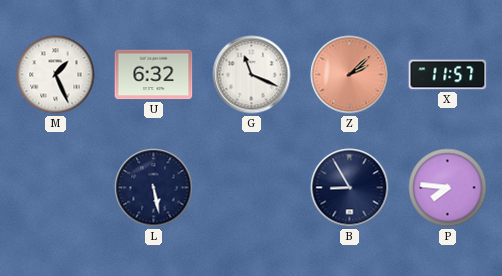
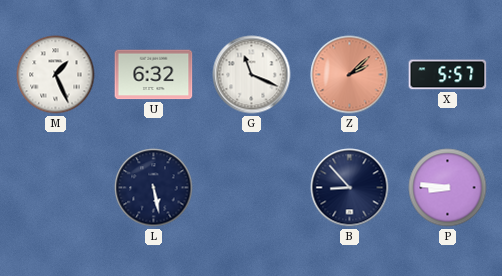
X: 11:57 -> 5:57
B: 8:55 -> 8:53
P: 7:46 -> 8:46
